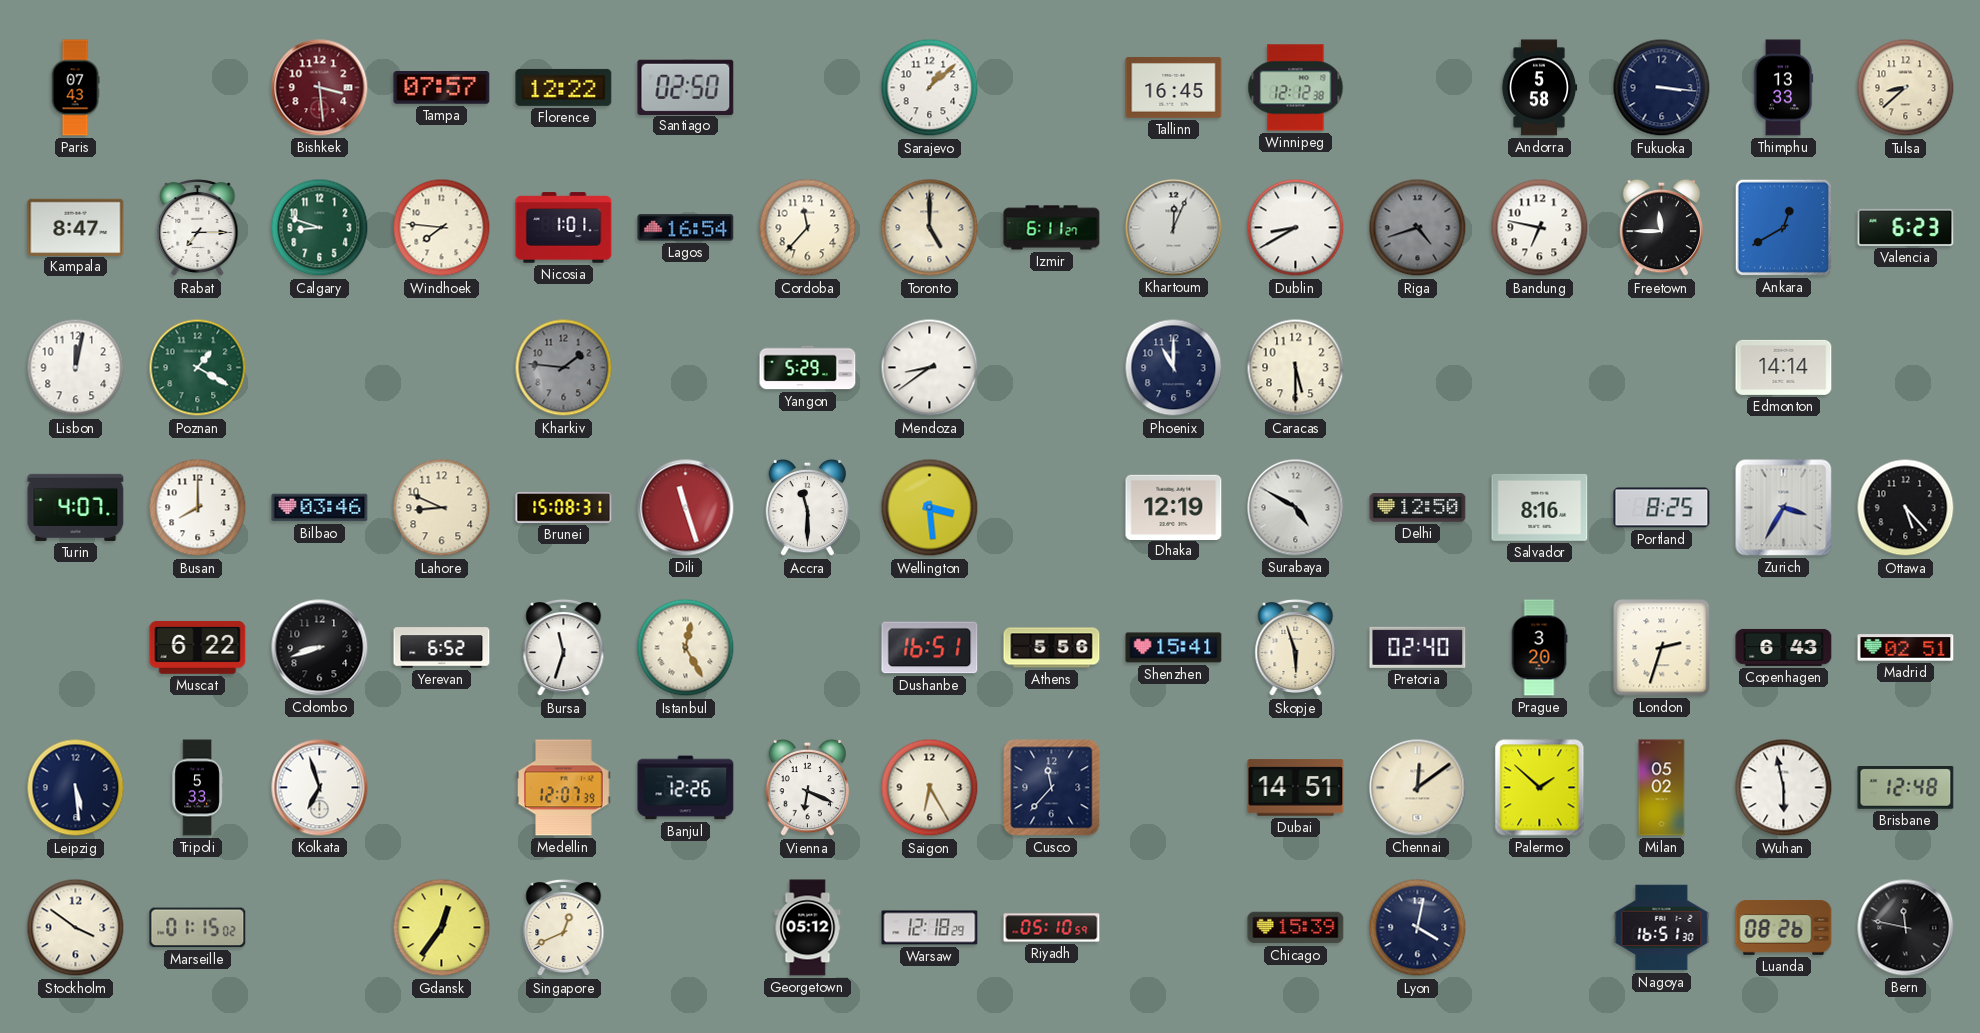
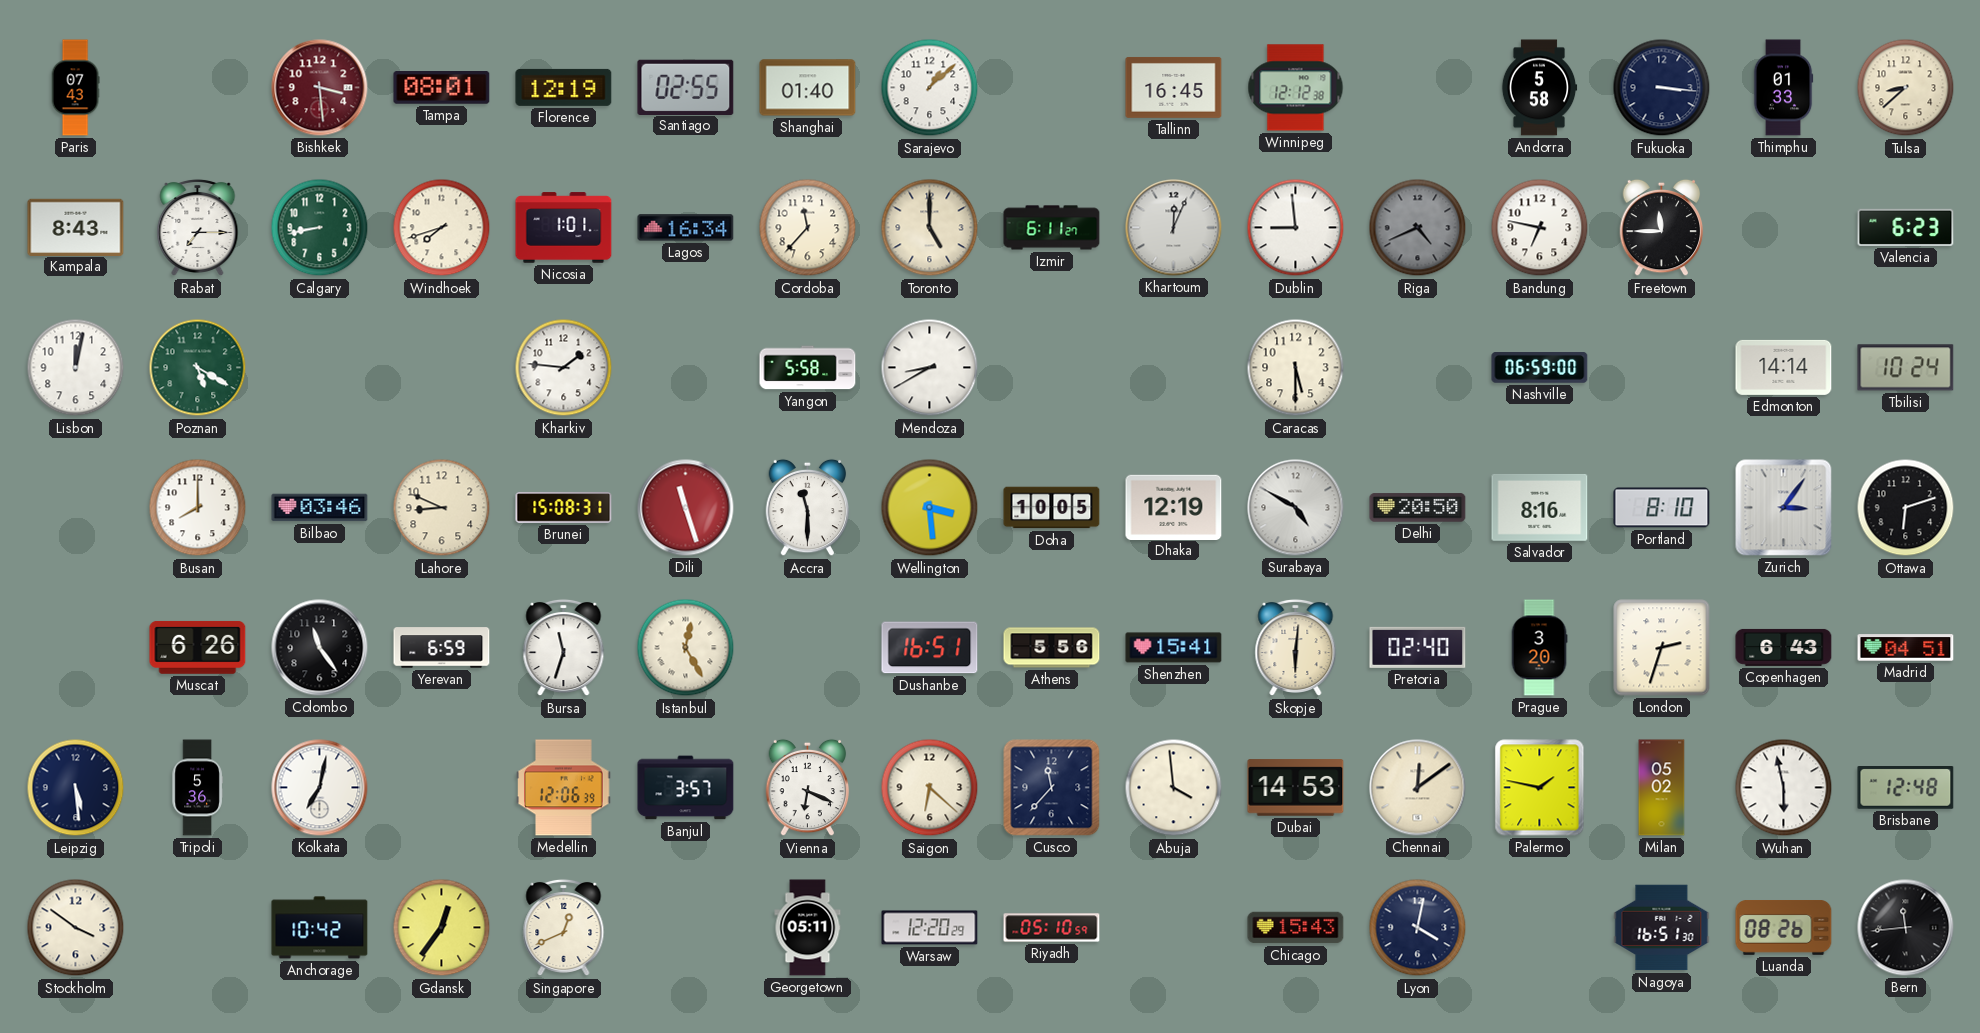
Tampa: 07:57 -> 08:01
Florence: 12:22 -> 12:19
Santiago: 02:50 -> 02:55
Shanghai: none -> 01:40
Thimphu: 13:33 -> 01:33
Kampala: 8:47 -> 8:43
Calgary: 8:48 -> 8:43
Windhoek: 7:46 -> 7:42
Lagos: 16:54 -> 16:34
Dublin: 8:40 -> 8:59
Riga: 4:42 -> 4:41
Ankara: 12:40 -> none
Poznan: 1:20 -> 5:20
Kharkiv dial: grey -> white
Yangon: 5:29 -> 5:58
Mendoza: 8:39 -> 8:40
Phoenix: 11:00 -> none
Nashville: none -> 06:59
Tbilisi: none -> 10:24
Turin: 4:07 -> none
Doha: none -> 10:05
Delhi: 12:50 -> 20:50
Portland: 8:25 -> 8:10
Zurich: 3:35 -> 3:06
Ottawa: 5:23 -> 6:12
Muscat: 6:22 -> 6:26
Colombo: 8:42 -> 11:24
Yerevan: 6:52 -> 6:59
Skopje: 5:57 -> 6:01
Madrid: 02:51 -> 04:51
Tripoli: 5:33 -> 5:36
Kolkata: 6:57 -> 7:02
Medellin: 12:07 -> 12:06
Banjul: 12:26 -> 3:57
Saigon: 6:25 -> 6:22
Abuja: none -> 3:59
Dubai: 14:51 -> 14:53
Palermo: 1:52 -> 1:47
Marseille: 01:15 -> none
Anchorage: none -> 10:42
Georgetown: 05:12 -> 05:11
Warsaw: 12:18 -> 12:20
Chicago: 15:39 -> 15:43
Bern: 11:47 -> 11:44
